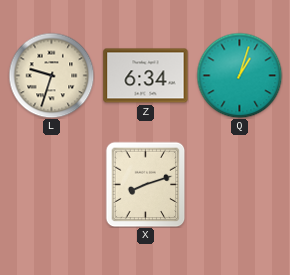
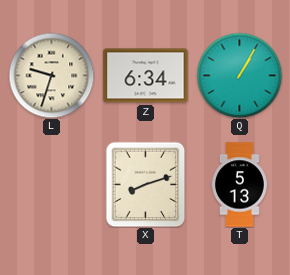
Q: 1:03 -> 1:05
T: none -> 5:13
